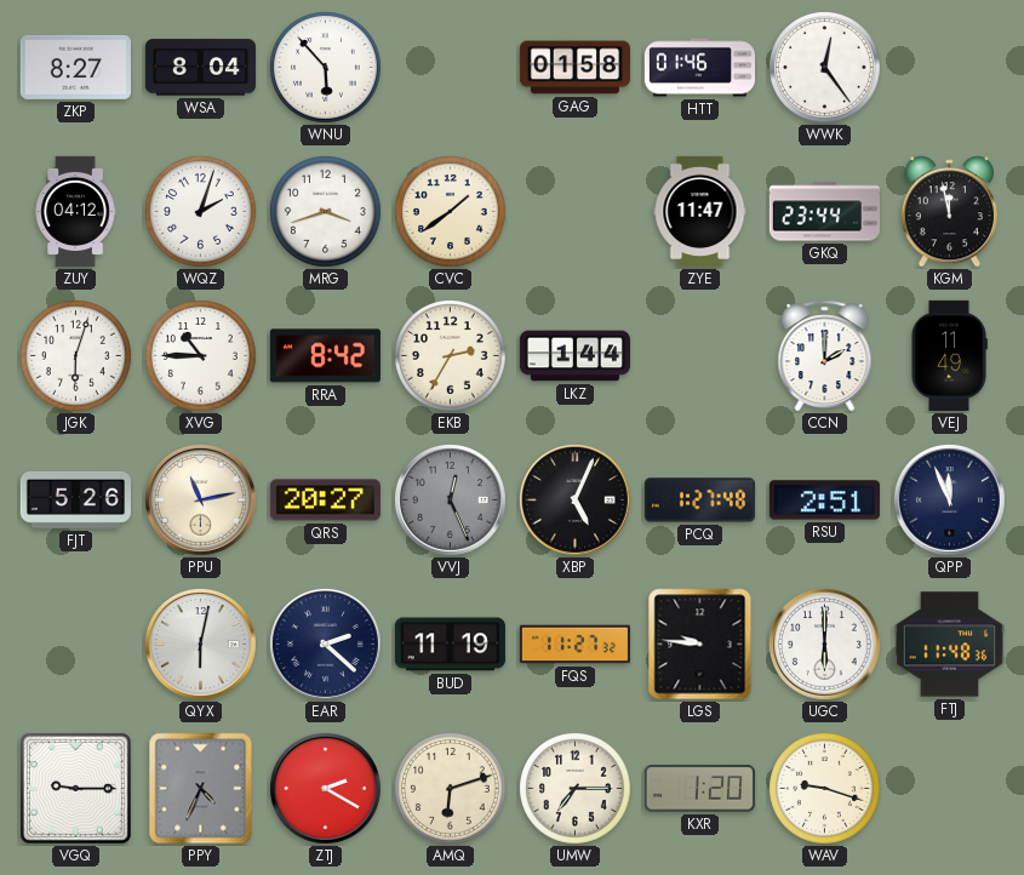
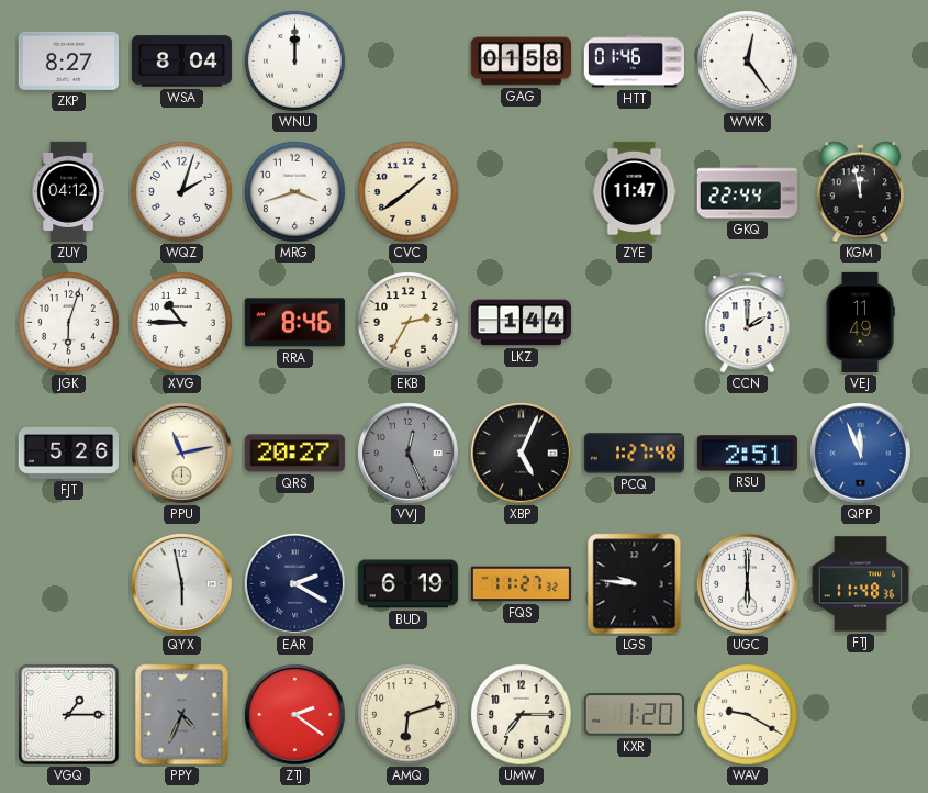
WNU: 5:53 -> 12:00
GKQ: 23:44 -> 22:44
RRA: 8:42 -> 8:46
QPP dial: navy -> blue
QYX: 6:02 -> 5:58
EAR: 2:22 -> 2:20
BUD: 11:19 -> 6:19
VGQ: 9:15 -> 1:15
ZTJ: 2:20 -> 2:21
WAV: 9:18 -> 9:20
